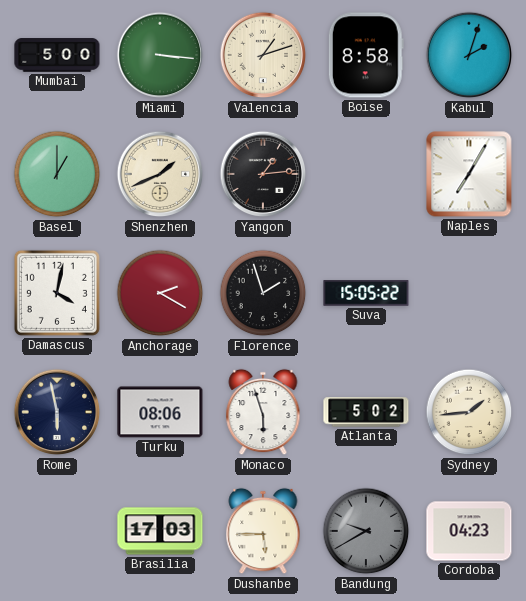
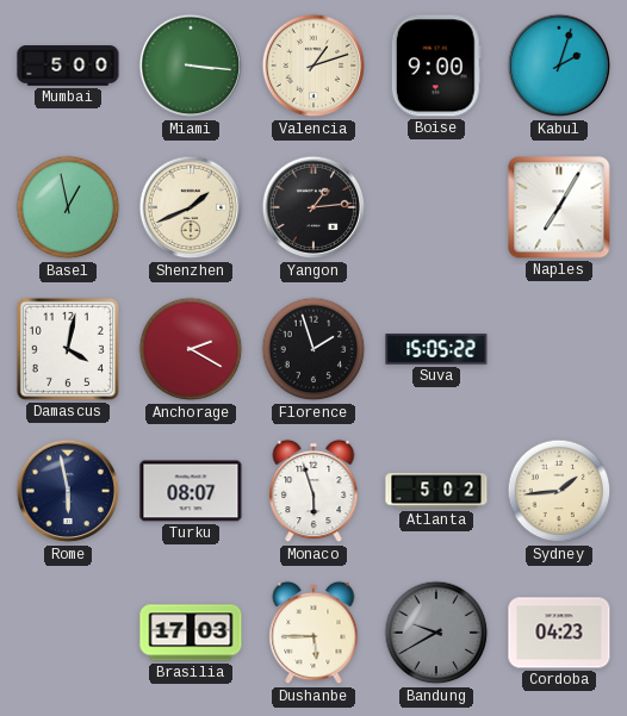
Boise: 8:58 -> 9:00
Basel: 1:00 -> 12:58
Turku: 08:06 -> 08:07
